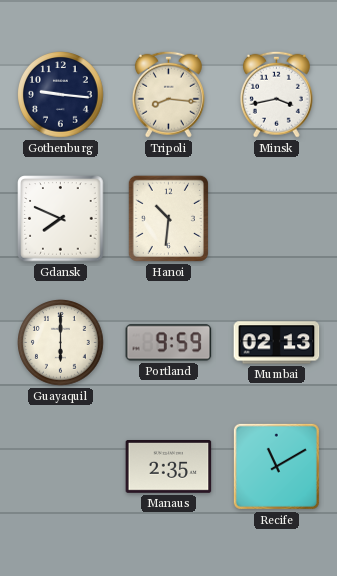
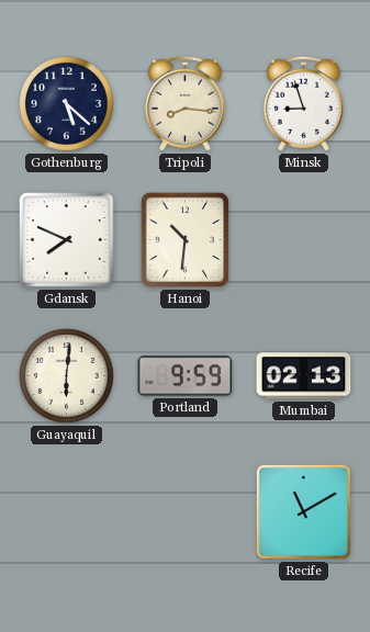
Gothenburg: 9:16 -> 5:22
Minsk: 3:43 -> 8:57
Guayaquil: 6:00 -> 6:01
Manaus: 2:35 -> none
